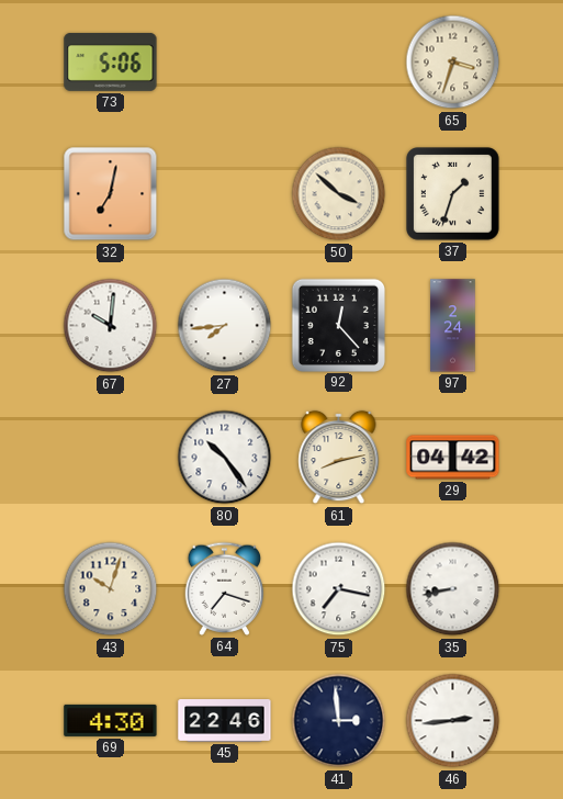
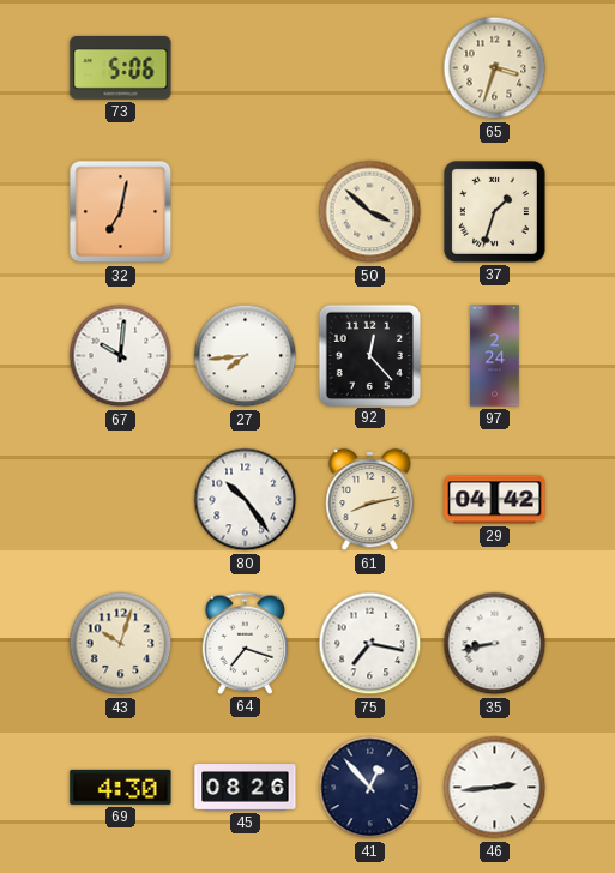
45: 22:46 -> 08:26
41: 2:59 -> 12:53
